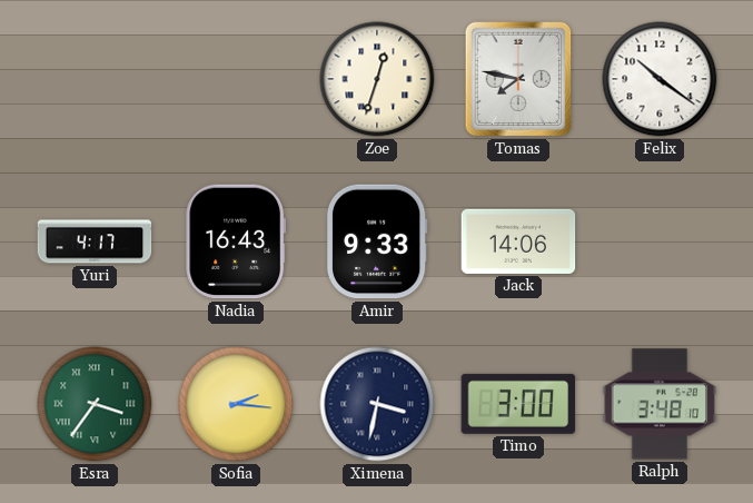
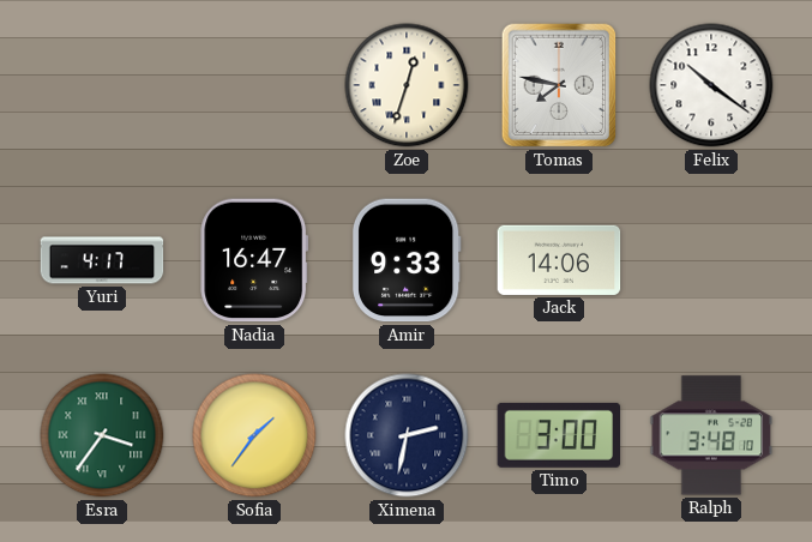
Nadia: 16:43 -> 16:47
Sofia: 2:16 -> 1:36
Ximena: 3:32 -> 2:32
